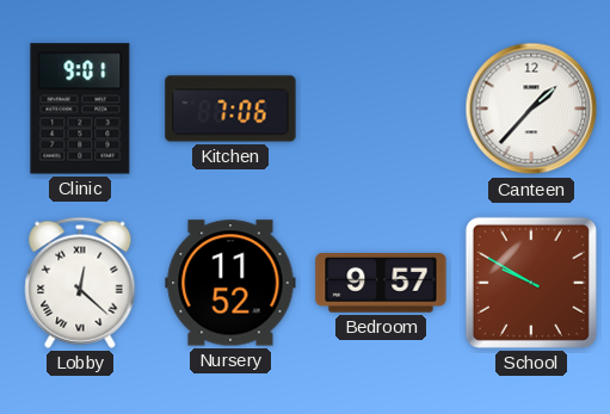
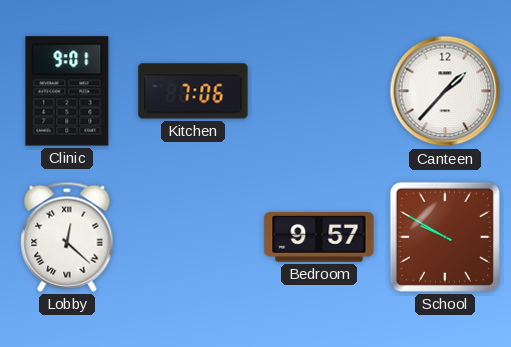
Nursery: 11:52 -> none
